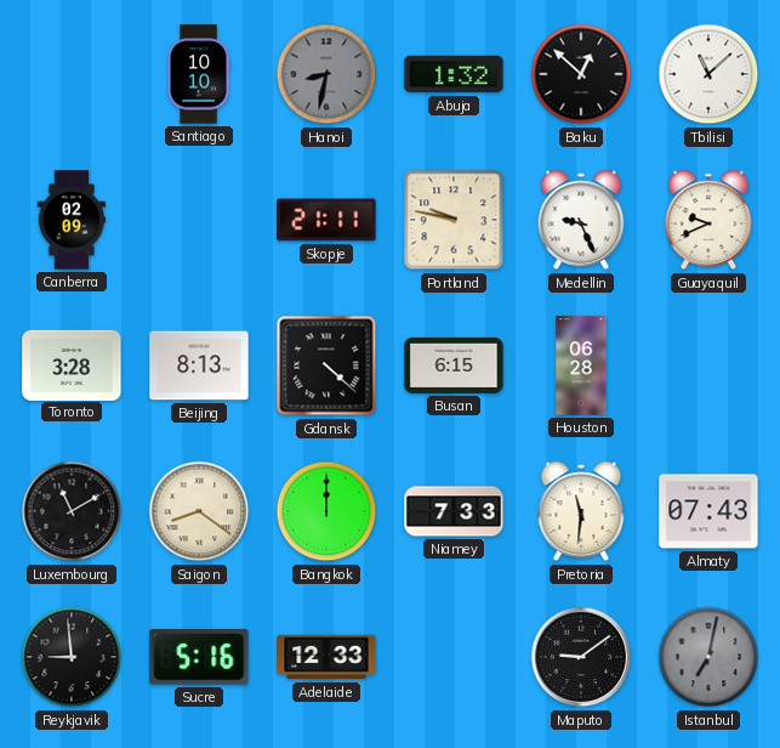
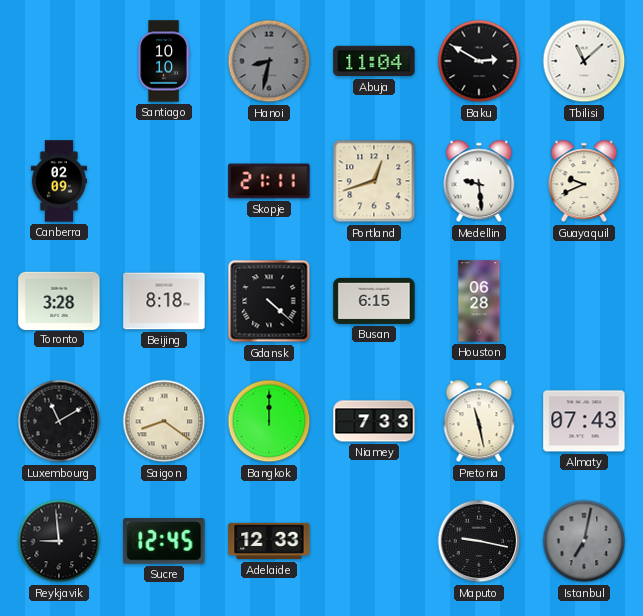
Abuja: 1:32 -> 11:04
Baku: 12:52 -> 2:50
Portland: 9:47 -> 12:42
Medellin: 9:26 -> 9:29
Beijing: 8:13 -> 8:18
Pretoria: 11:31 -> 11:28
Sucre: 5:16 -> 12:45
Maputo: 9:09 -> 9:17
